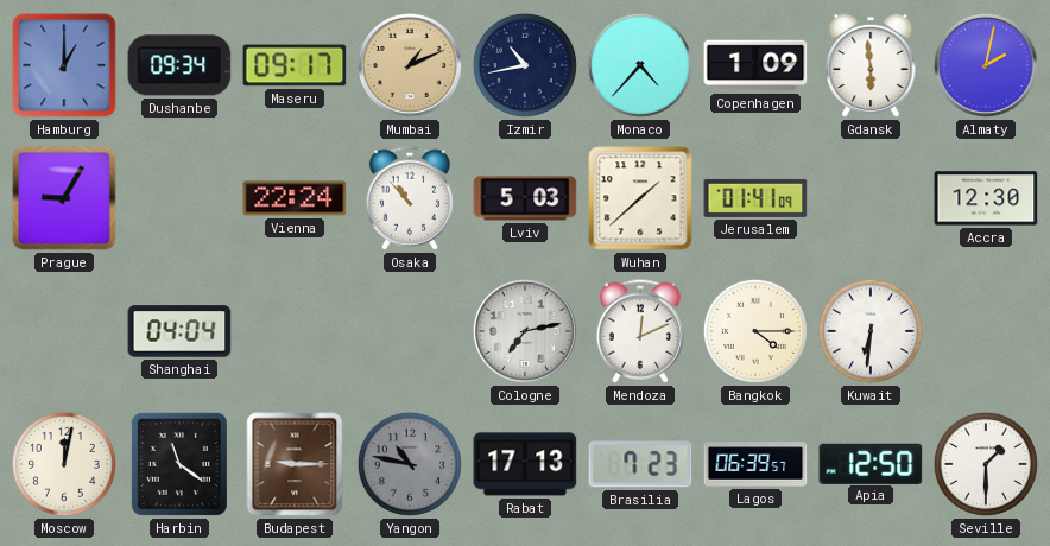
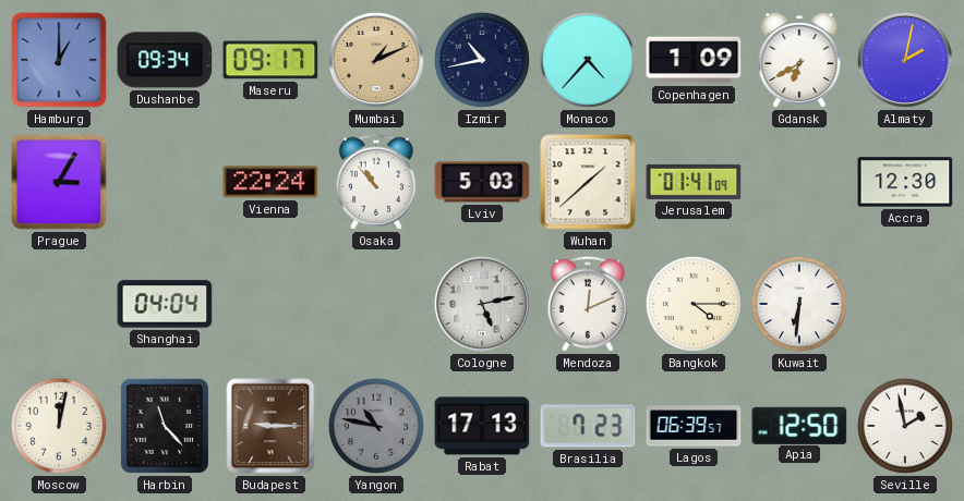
Gdansk: 5:59 -> 6:40
Prague: 9:05 -> 3:05
Cologne: 7:13 -> 5:13
Harbin: 11:21 -> 11:23
Seville: 1:30 -> 1:58
